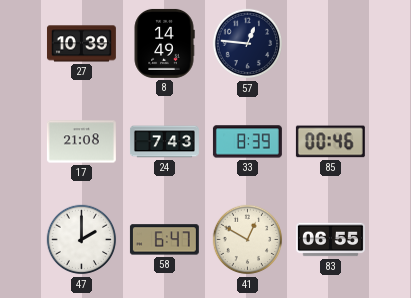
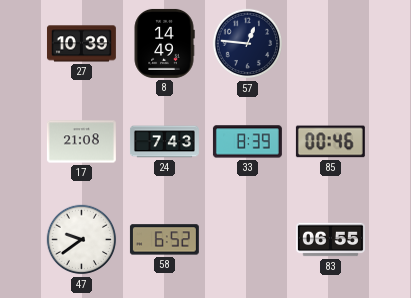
47: 2:00 -> 9:39
58: 6:47 -> 6:52
41: 12:50 -> none
